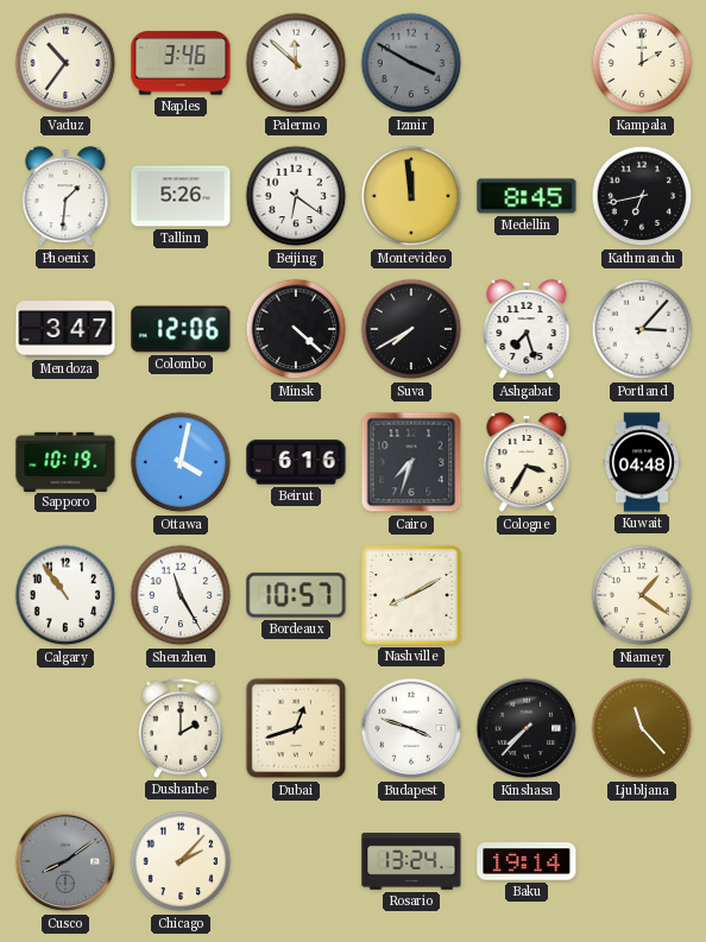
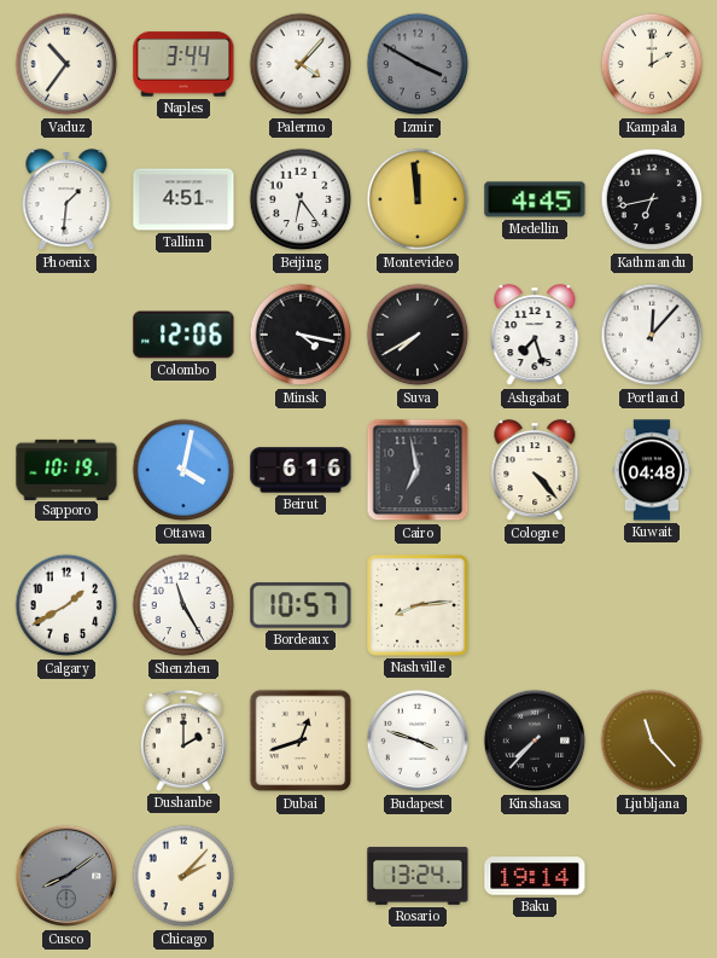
Naples: 3:46 -> 3:44
Palermo: 11:52 -> 4:07
Tallinn: 5:26 -> 4:51
Beijing: 6:21 -> 6:24
Medellin: 8:45 -> 4:45
Mendoza: 3:47 -> none
Minsk: 4:22 -> 4:17
Portland: 3:07 -> 12:07
Cairo: 7:33 -> 6:58
Cologne: 3:35 -> 4:23
Calgary: 10:54 -> 1:40
Nashville: 8:10 -> 8:14
Niamey: 1:21 -> none
